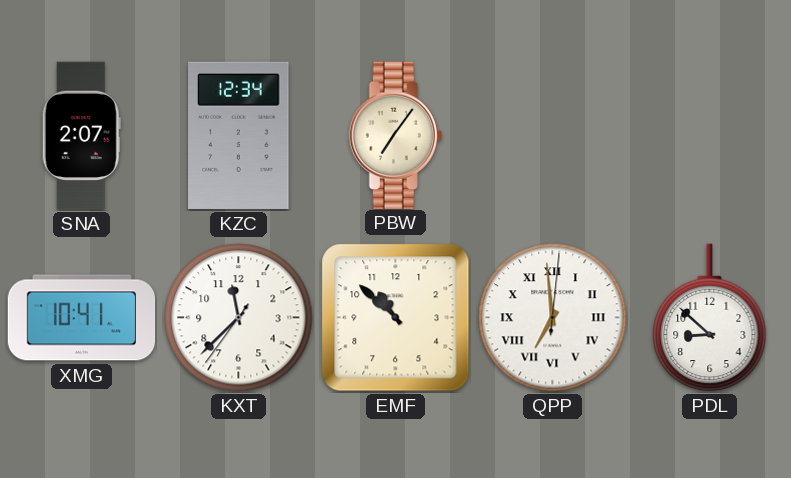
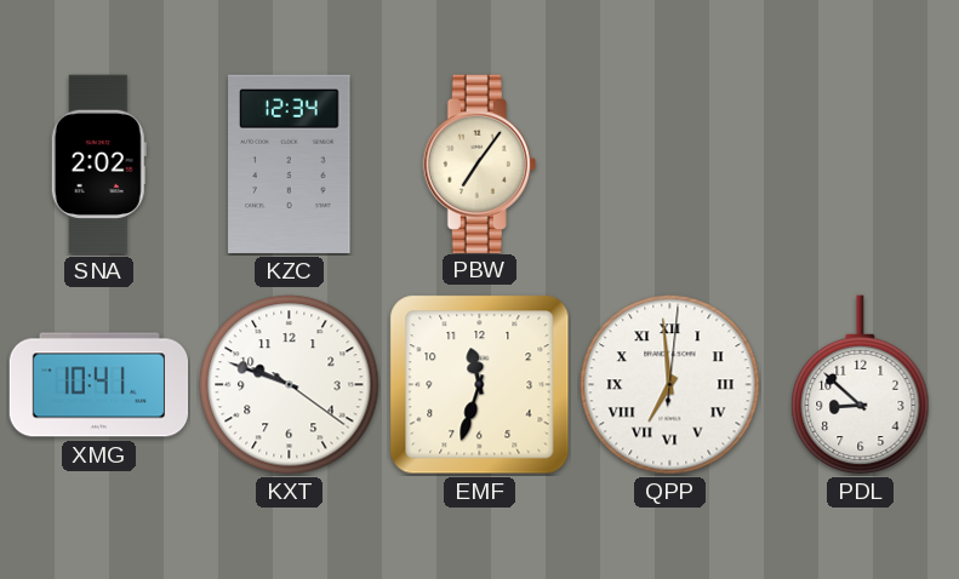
SNA: 2:07 -> 2:02
KXT: 11:37 -> 9:48
EMF: 10:52 -> 11:33
